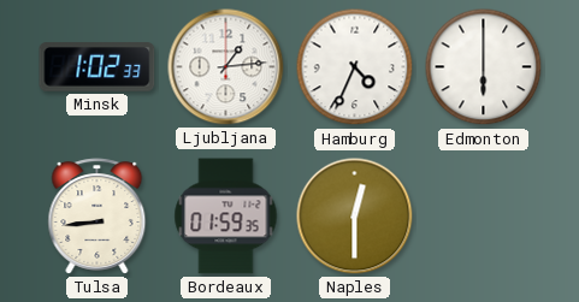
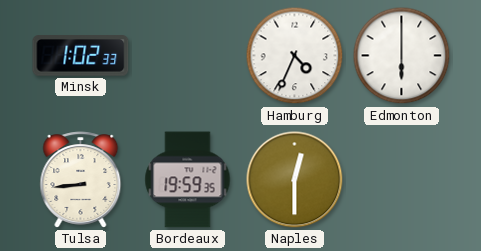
Ljubljana: 1:14 -> none
Bordeaux: 01:59 -> 19:59
